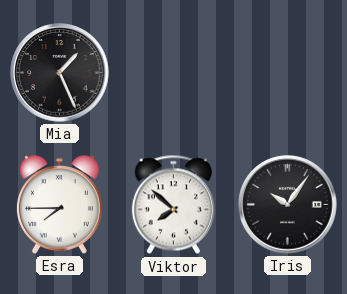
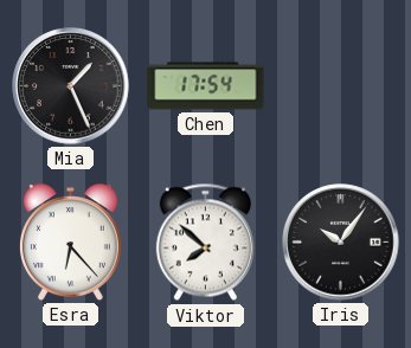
Chen: none -> 17:54
Esra: 7:45 -> 6:23
